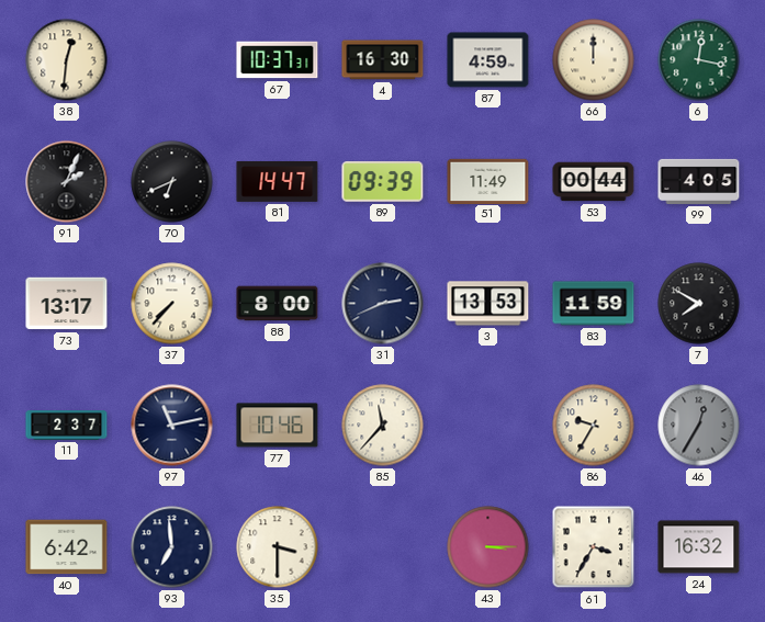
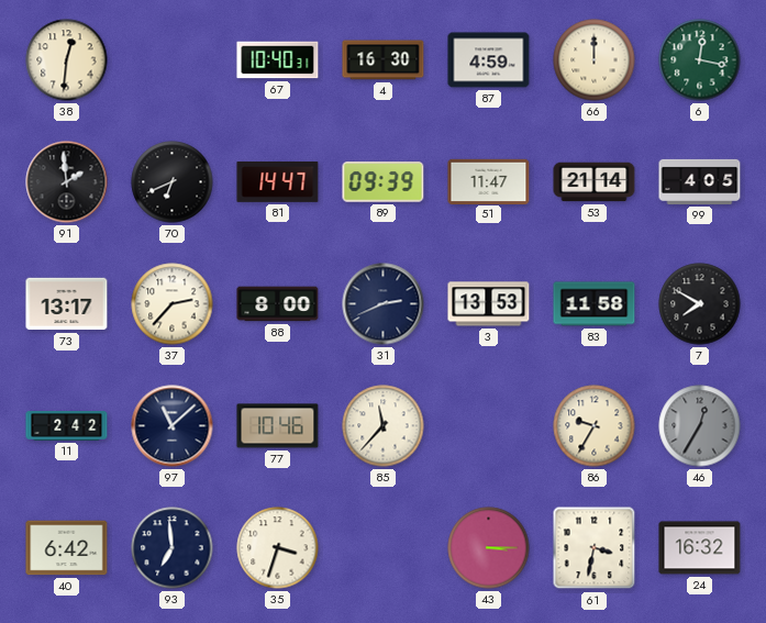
67: 10:37 -> 10:40
91: 2:04 -> 1:59
51: 11:49 -> 11:47
53: 00:44 -> 21:14
37: 7:37 -> 2:37
83: 11:59 -> 11:58
11: 2:37 -> 2:42
97: 11:13 -> 11:08
35: 3:30 -> 3:33
61: 3:35 -> 3:32
